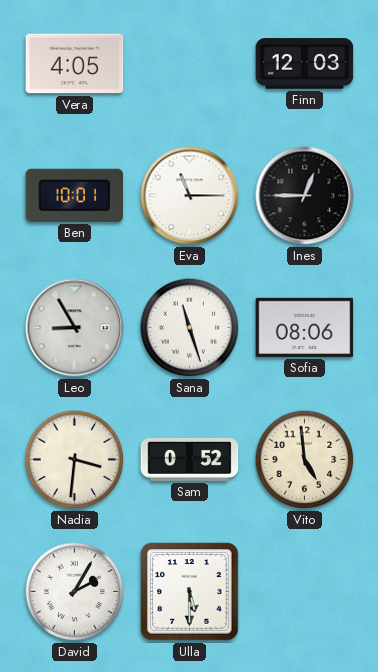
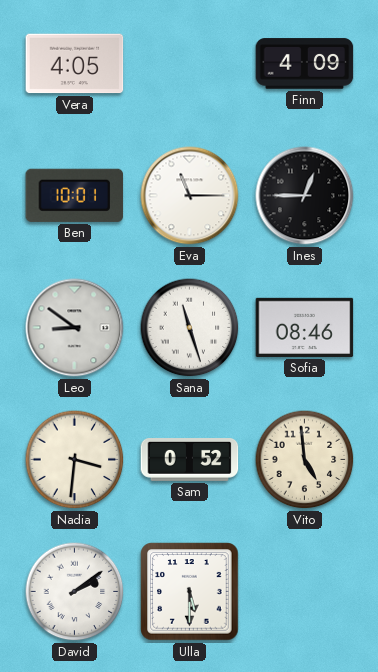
Finn: 12:03 -> 4:09
Leo: 8:55 -> 8:51
Sofia: 08:06 -> 08:46
David: 2:05 -> 2:09
